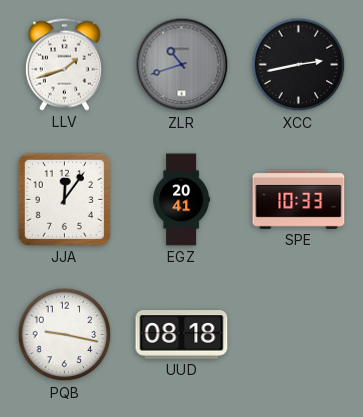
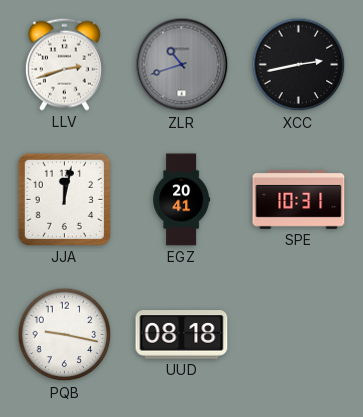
LLV: 1:42 -> 2:42
JJA: 12:06 -> 12:02
SPE: 10:33 -> 10:31
